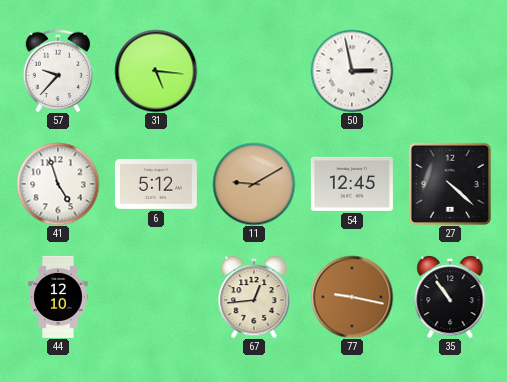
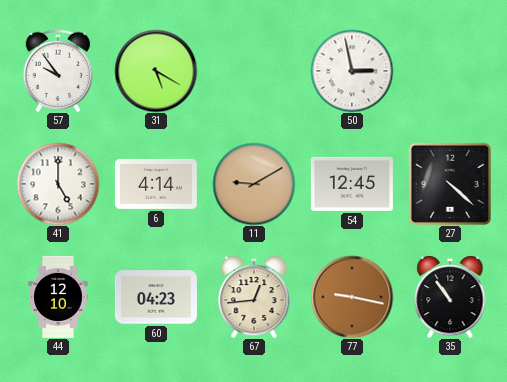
57: 9:37 -> 9:54
31: 5:16 -> 5:20
41: 4:57 -> 5:00
6: 5:12 -> 4:14
60: none -> 04:23
